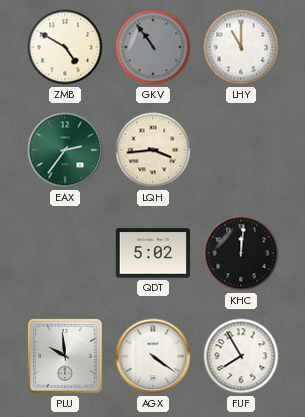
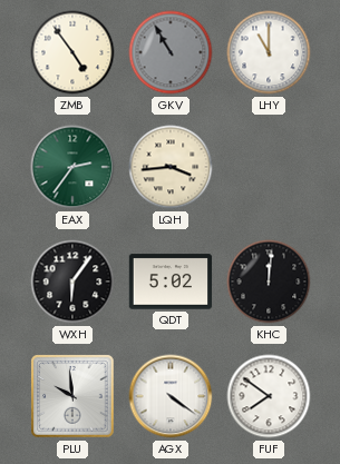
ZMB: 4:50 -> 4:54
GKV: 10:54 -> 10:55
WXH: none -> 6:06
FUF: 7:55 -> 7:51
